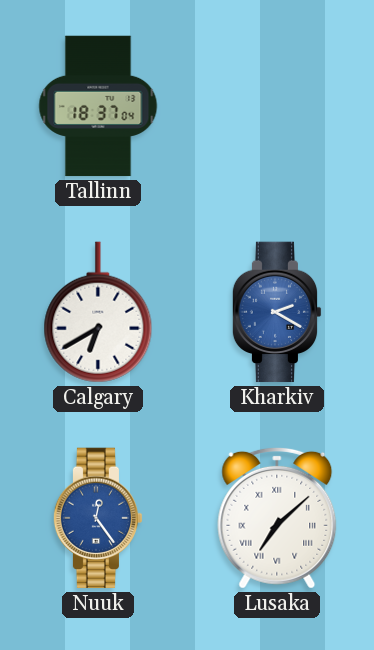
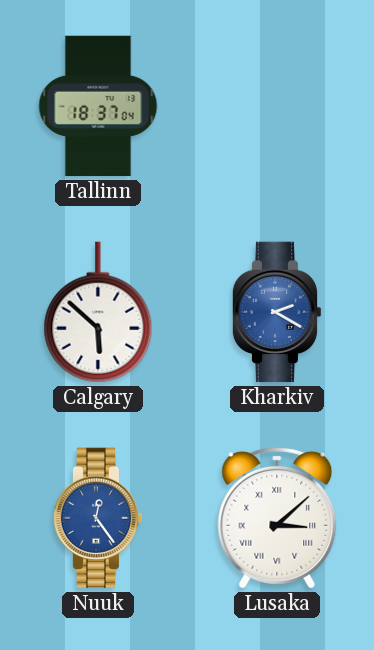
Calgary: 6:40 -> 5:52
Lusaka: 7:08 -> 3:08
